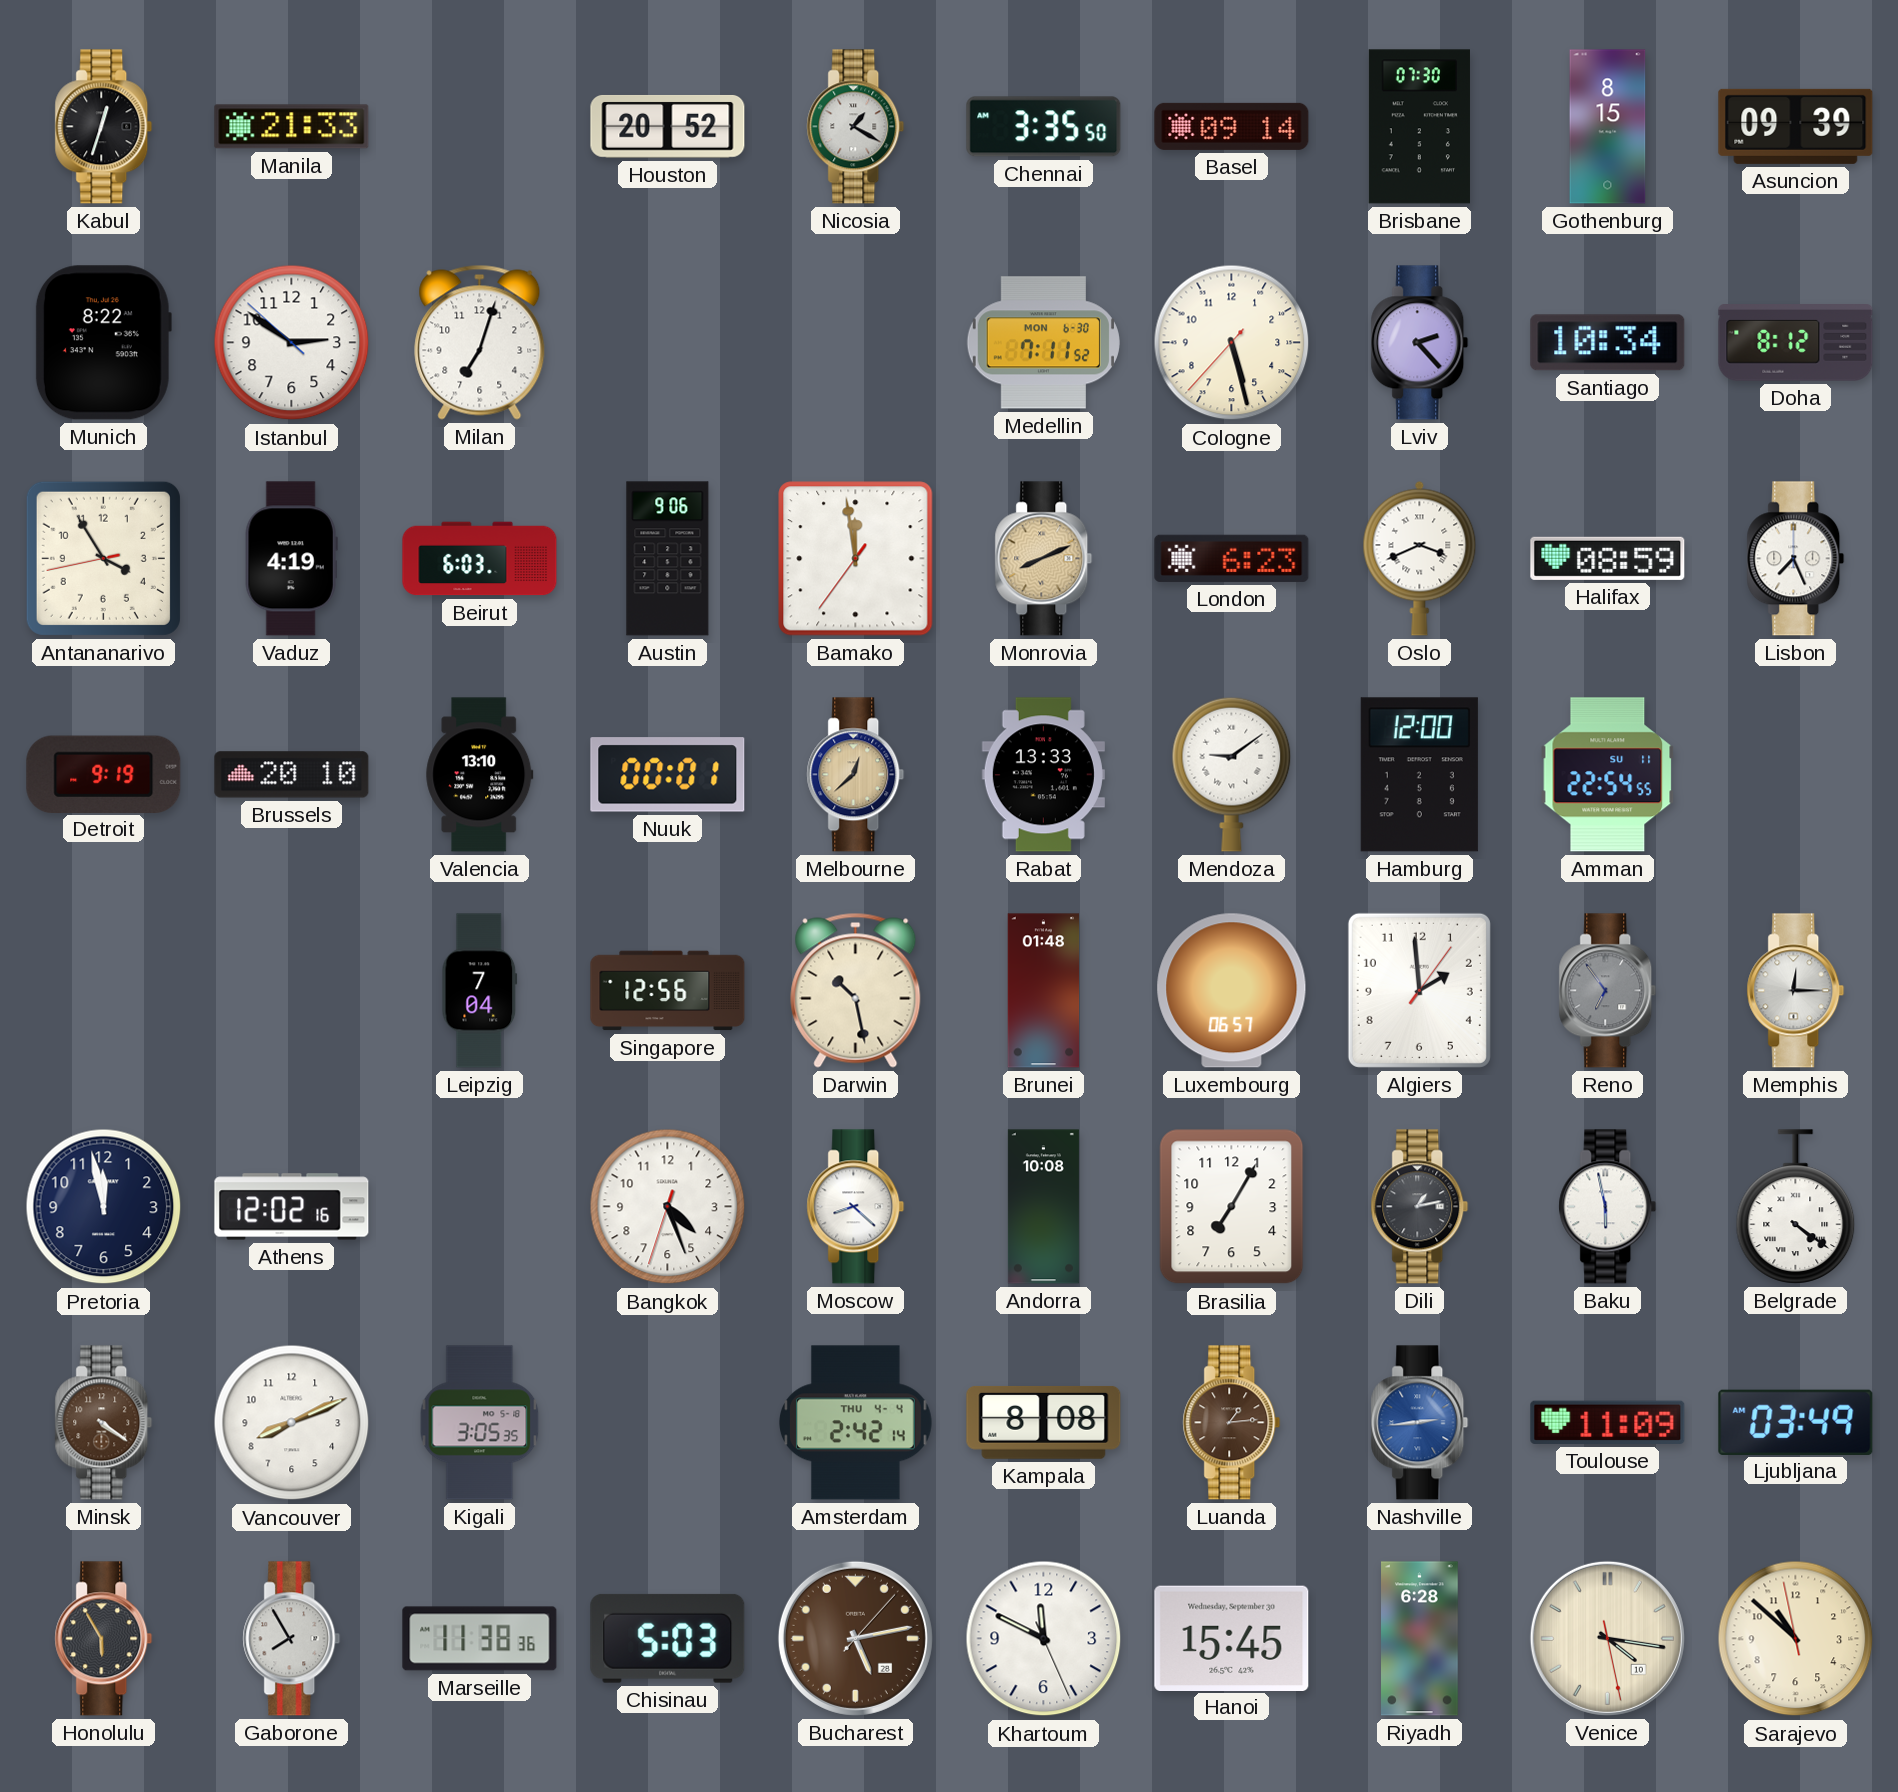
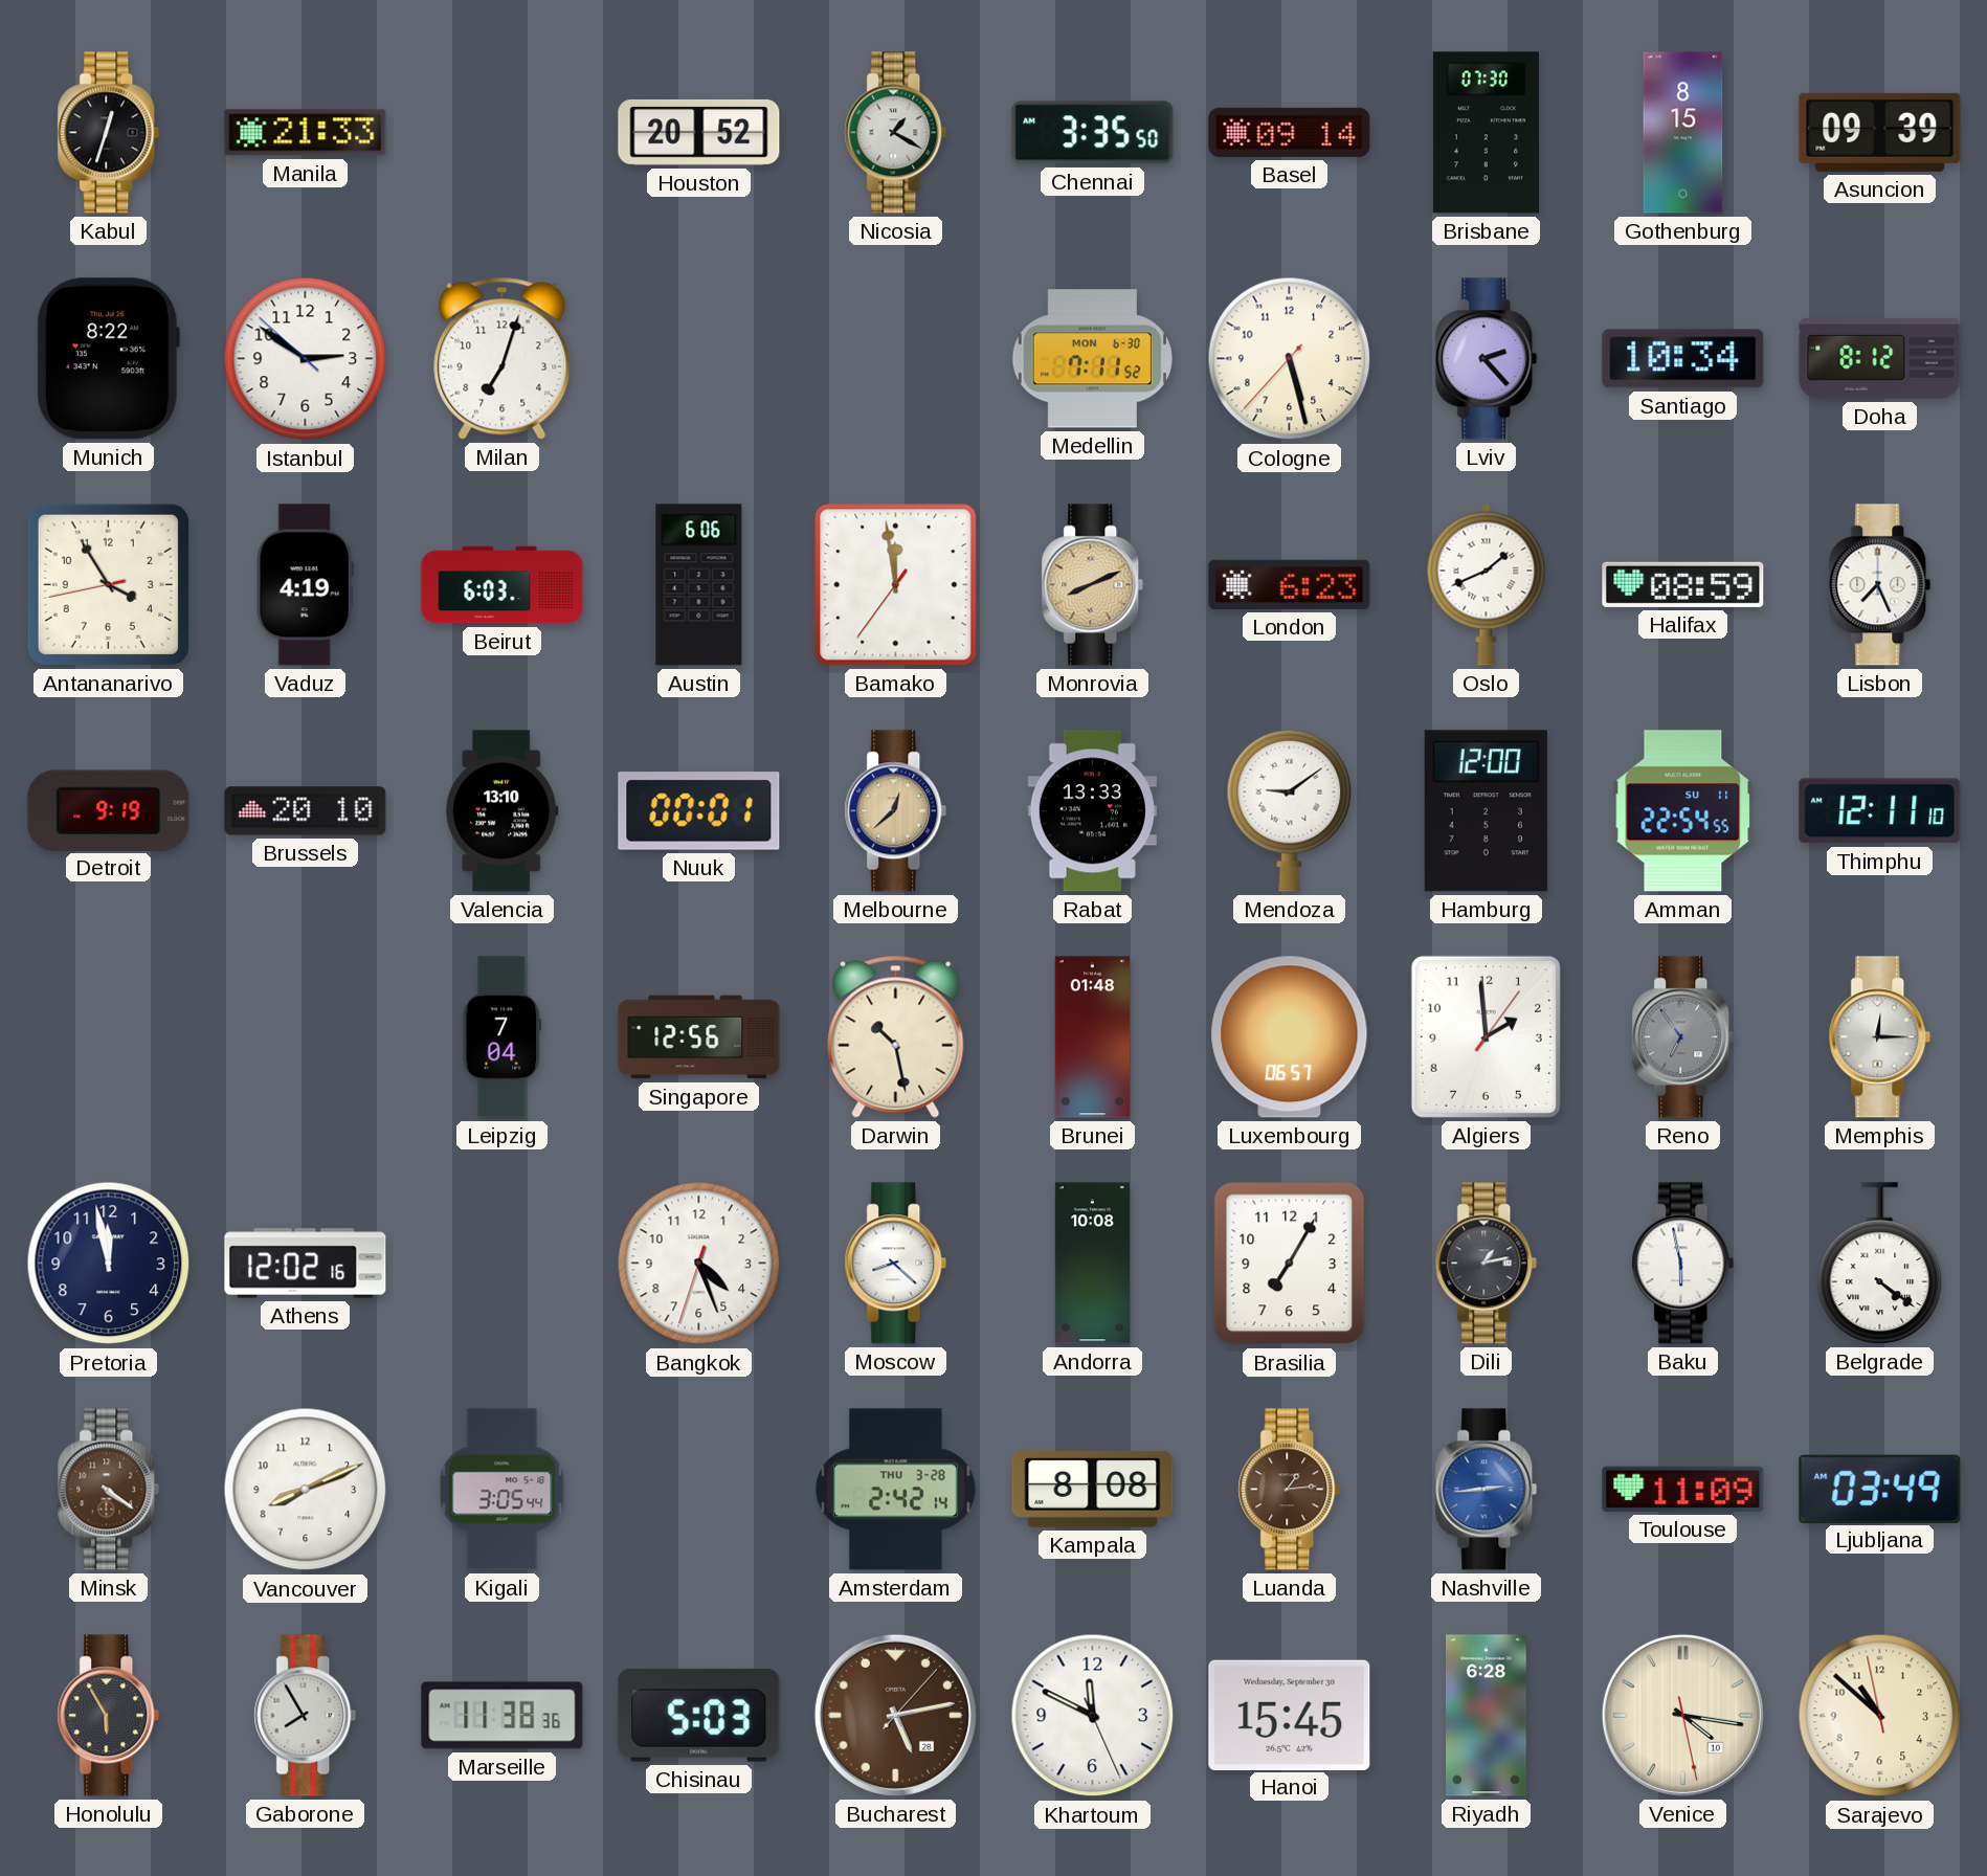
Austin: 9:06 -> 6:06
Oslo: 3:41 -> 1:41
Thimphu: none -> 12:11
Kigali: 3:05:35 -> 3:05:44
Amsterdam date: THU 4-4 -> THU 3-28
